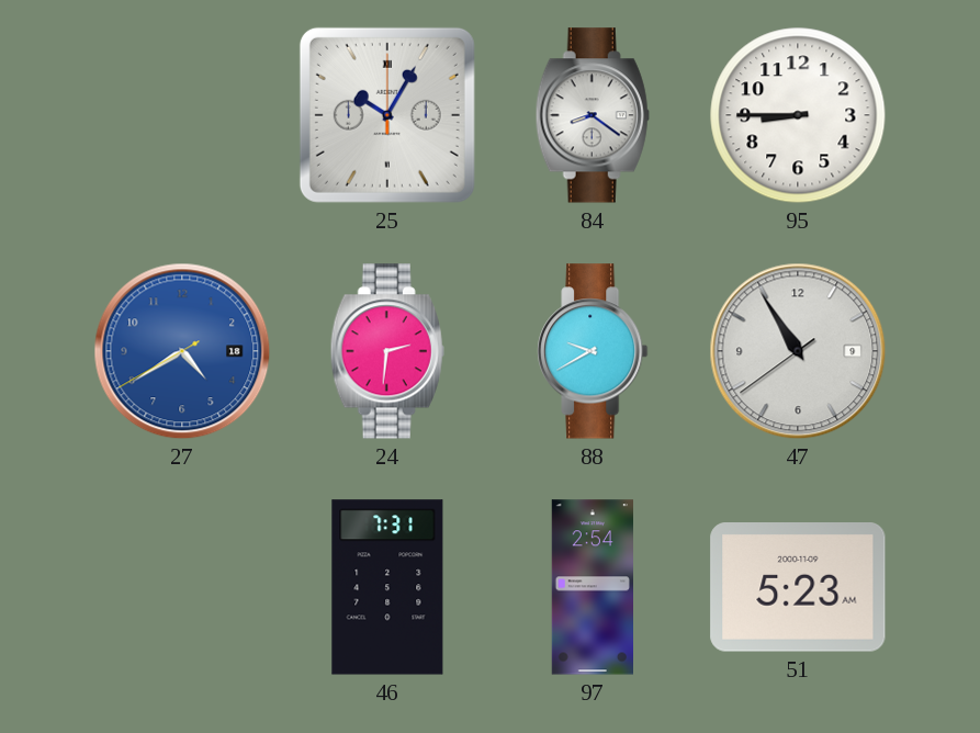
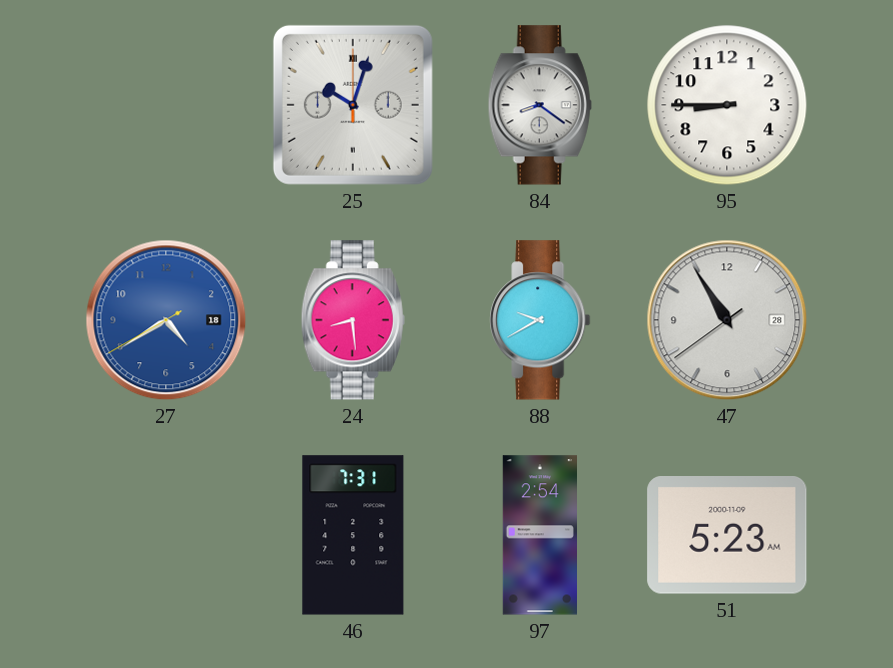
25: 10:05 -> 10:03
24: 2:31 -> 8:29
47 date: 9 -> 28
